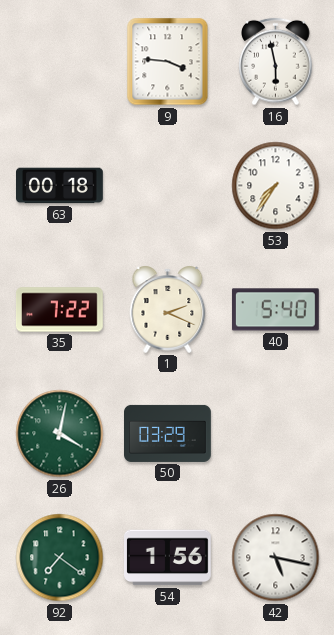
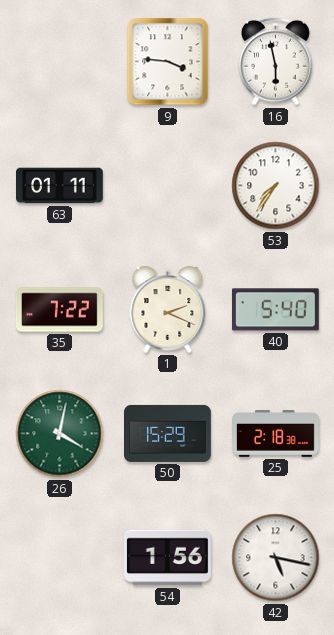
63: 00:18 -> 01:11
50: 03:29 -> 15:29
25: none -> 2:18
92: 7:21 -> none
